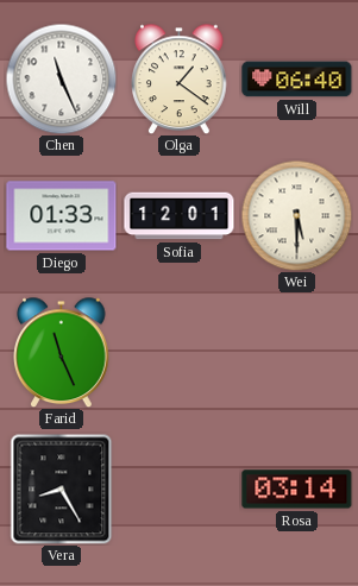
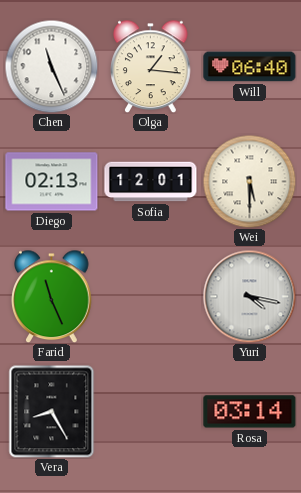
Olga: 1:21 -> 1:16
Diego: 01:33 -> 02:13
Yuri: none -> 4:17
